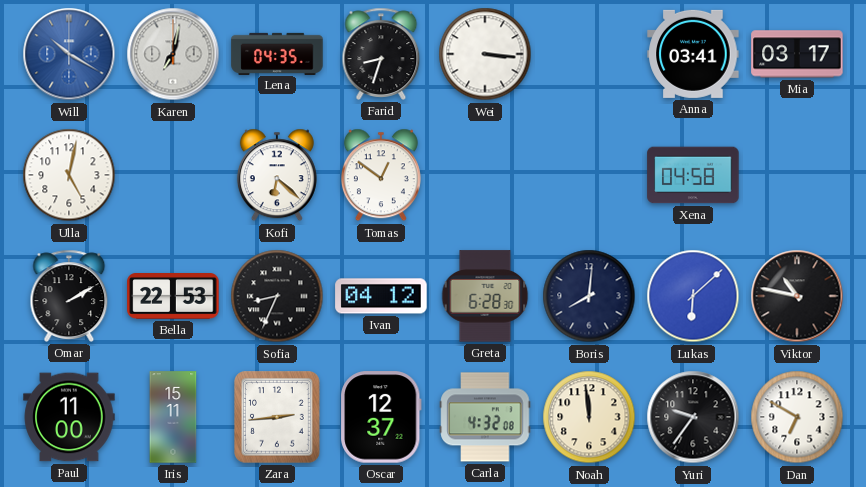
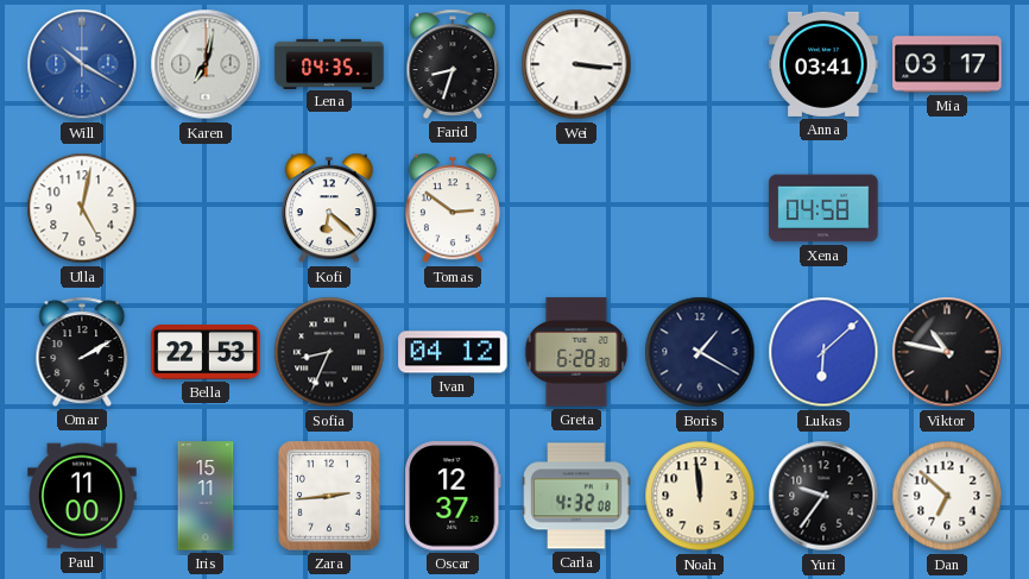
Tomas: 12:51 -> 2:51
Boris: 8:01 -> 1:20
Dan: 6:50 -> 6:52
